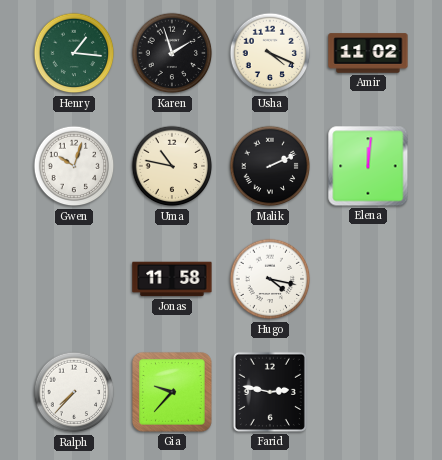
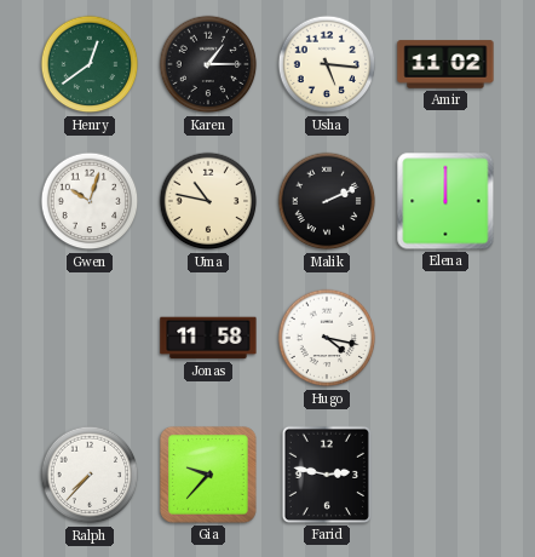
Henry: 1:16 -> 12:39
Karen: 1:57 -> 1:15
Usha: 4:19 -> 5:16
Elena: 12:01 -> 12:00
